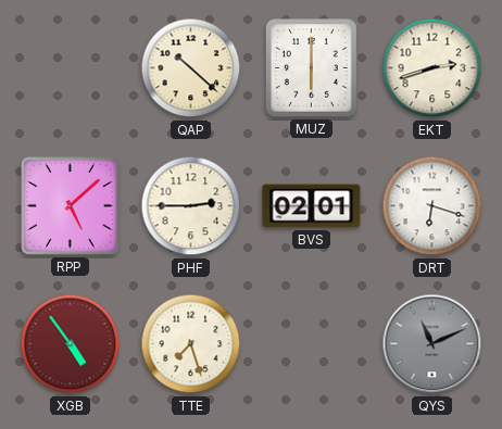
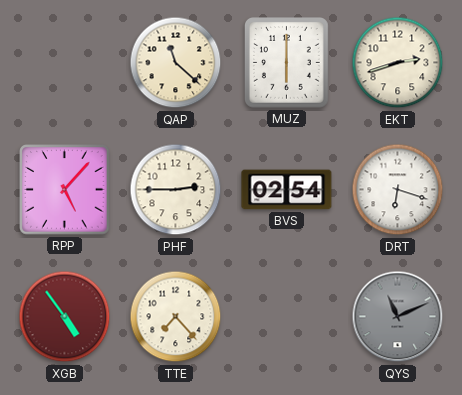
QAP: 10:22 -> 11:22
RPP: 5:08 -> 5:07
BVS: 02:01 -> 02:54
TTE: 7:27 -> 7:23
